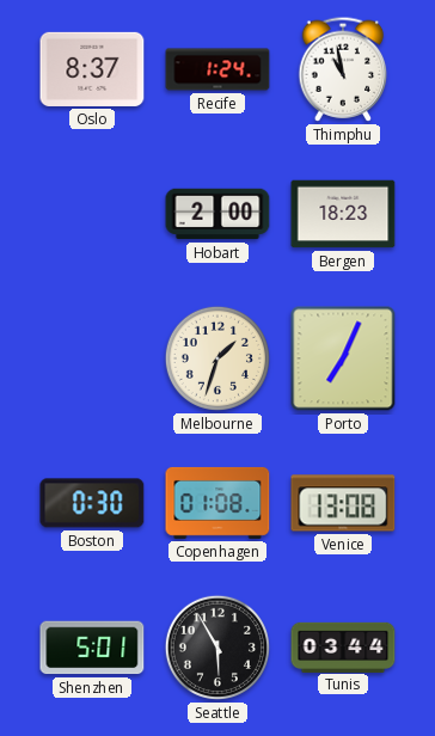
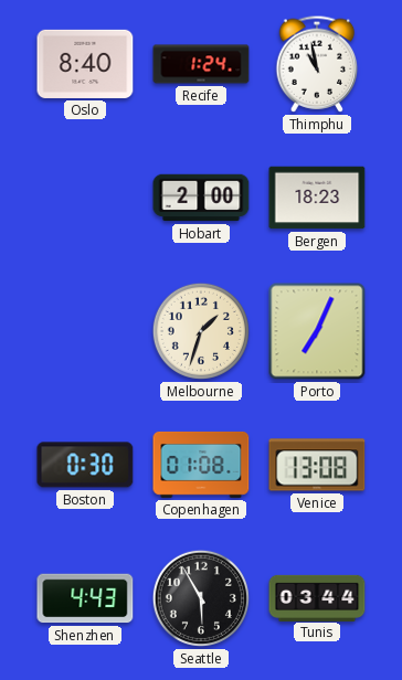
Oslo: 8:37 -> 8:40
Shenzhen: 5:01 -> 4:43
